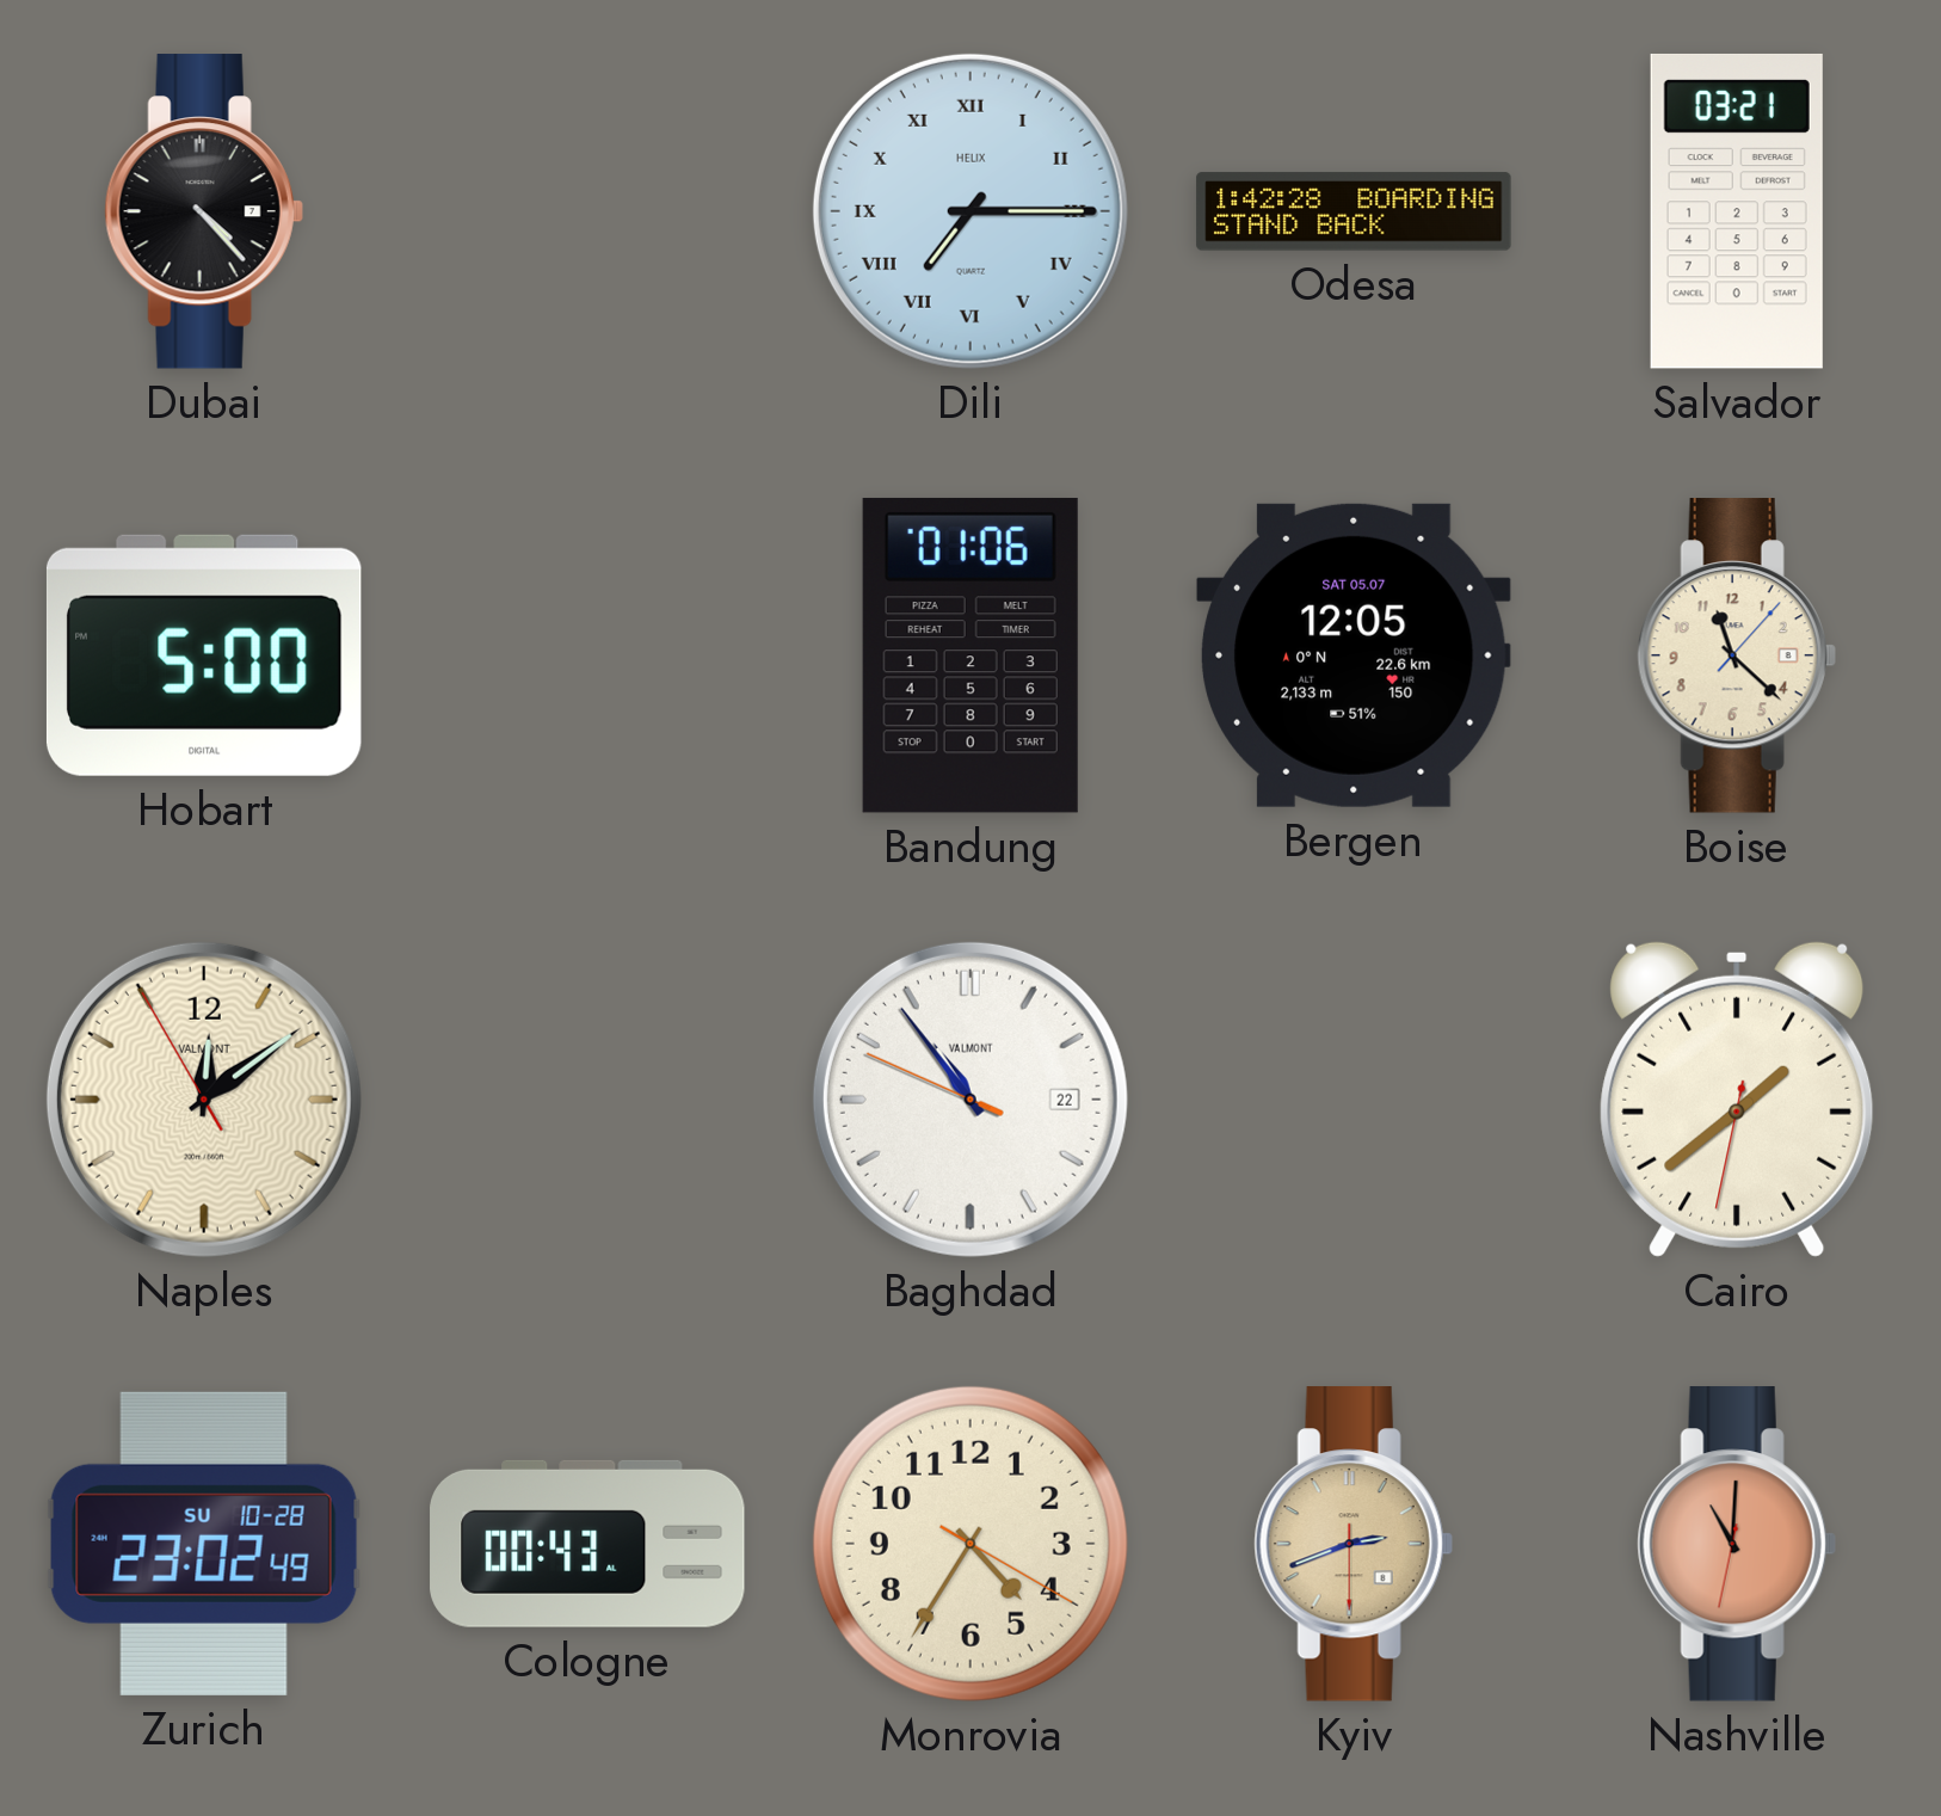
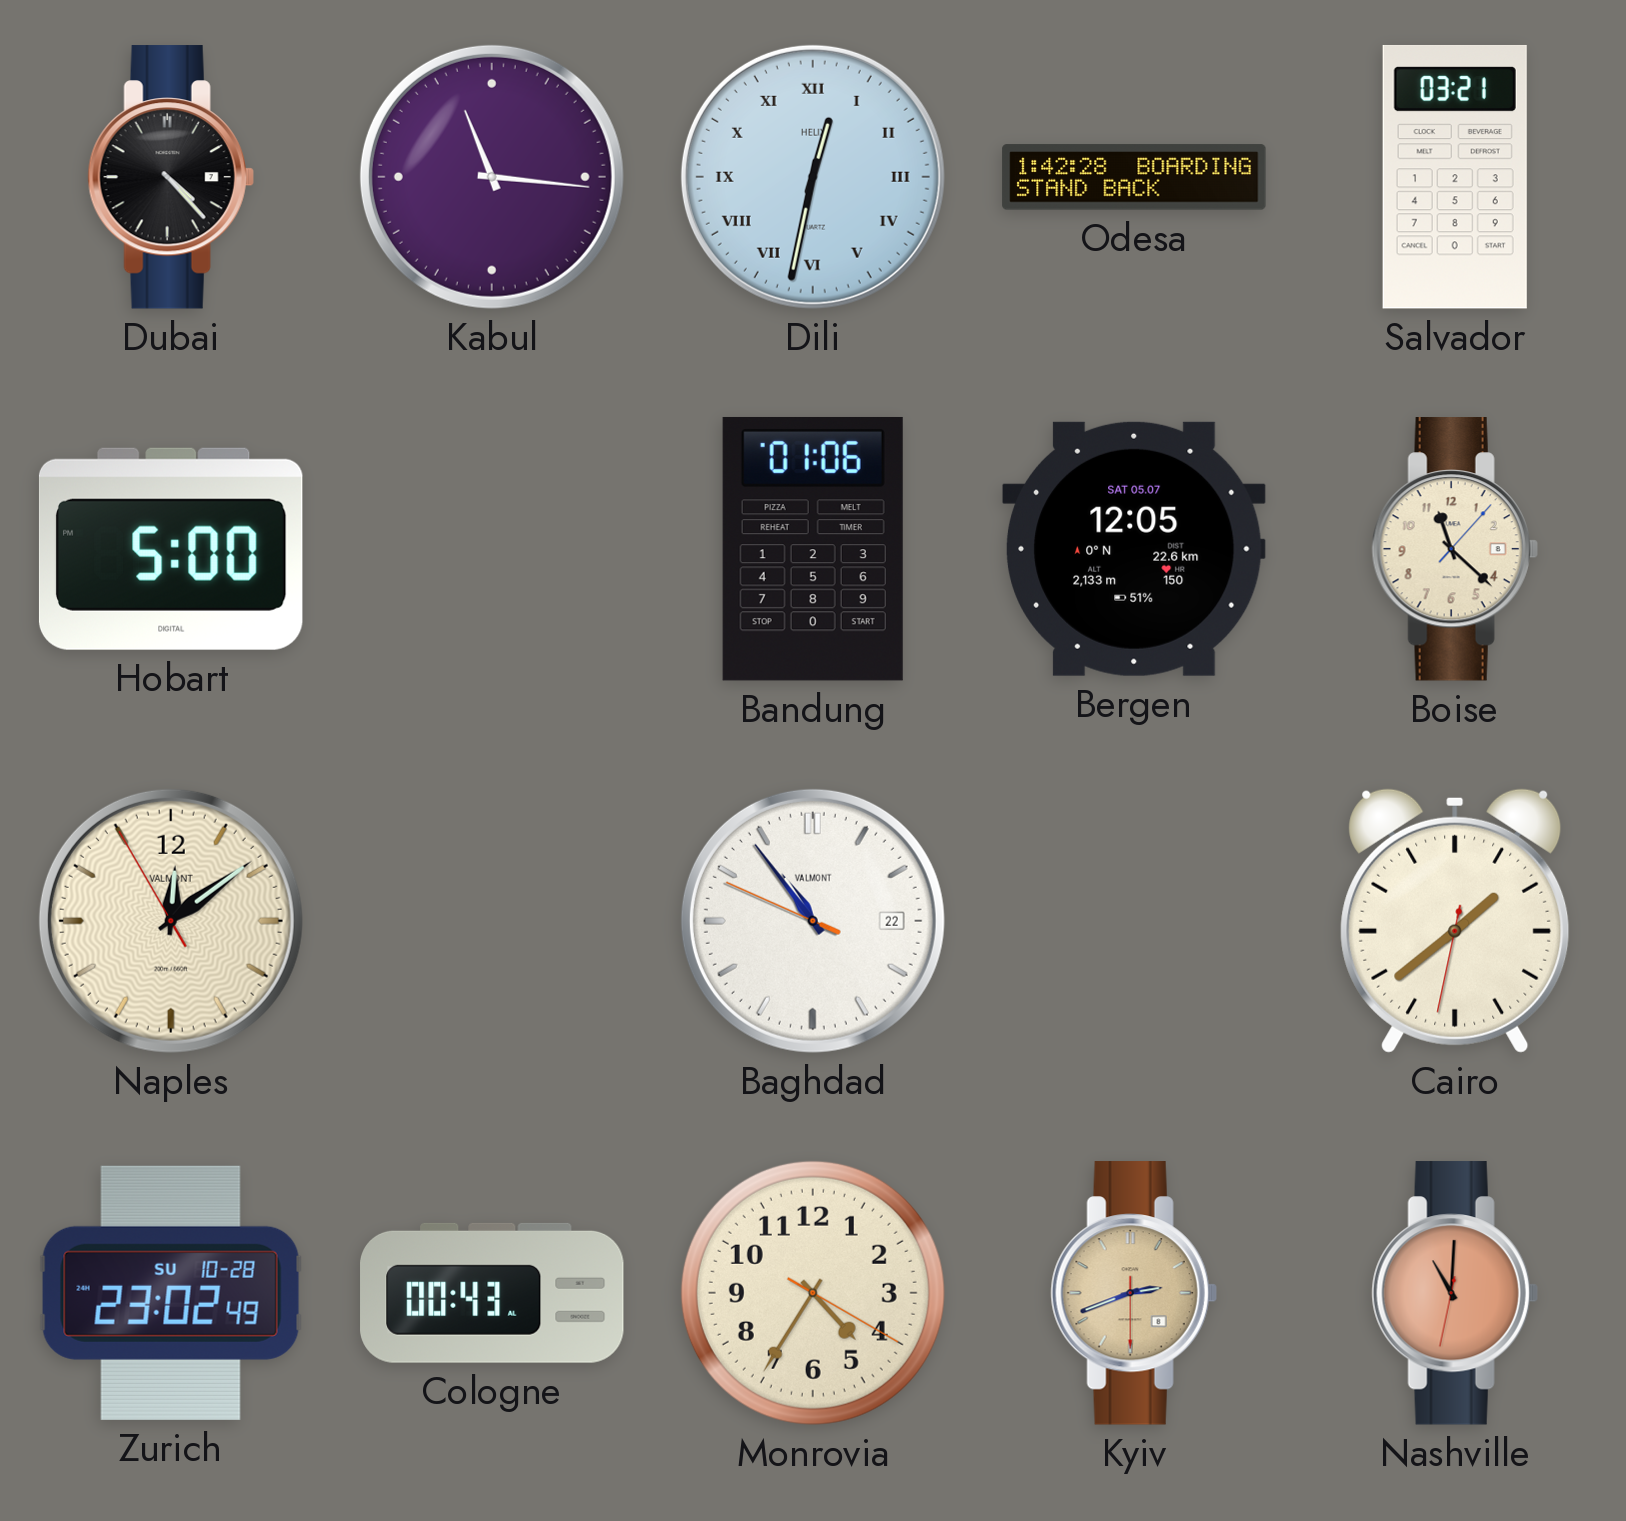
Kabul: none -> 11:16
Dili: 7:15 -> 12:32
